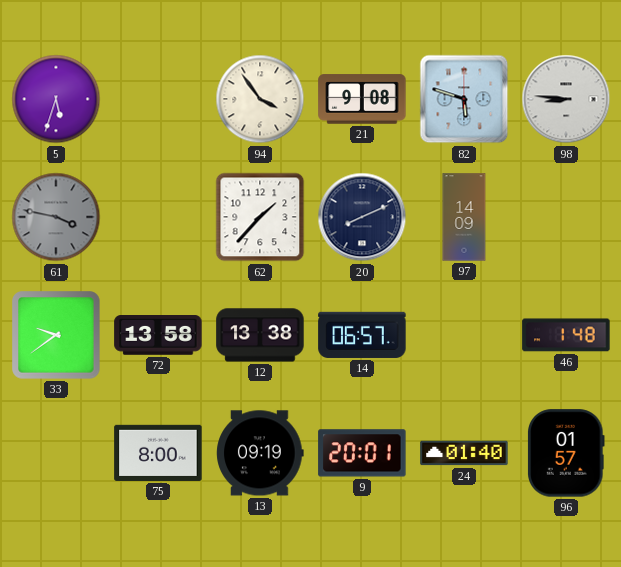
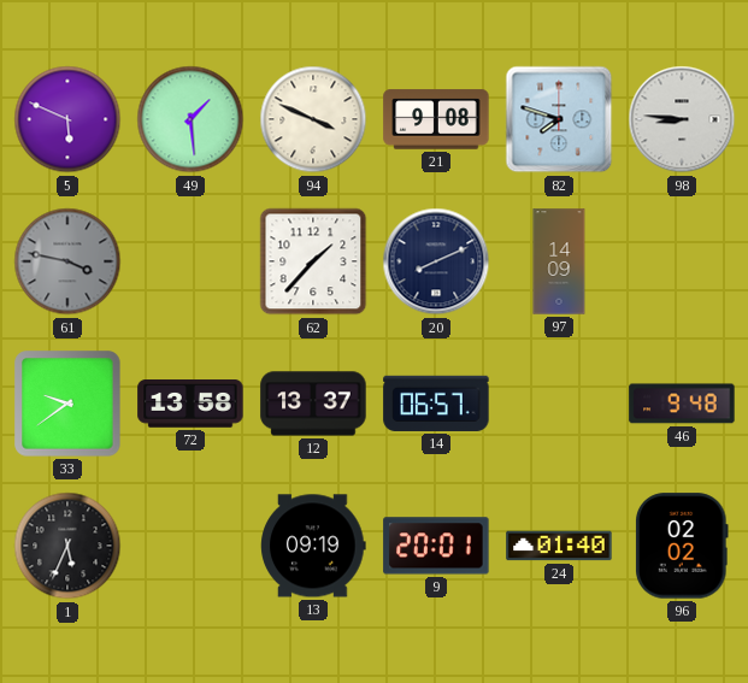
5: 5:33 -> 5:49
49: none -> 1:29
94: 3:54 -> 3:49
82: 5:48 -> 7:48
12: 13:38 -> 13:37
46: 1:48 -> 9:48
1: none -> 5:34
75: 8:00 -> none
96: 01:57 -> 02:02
